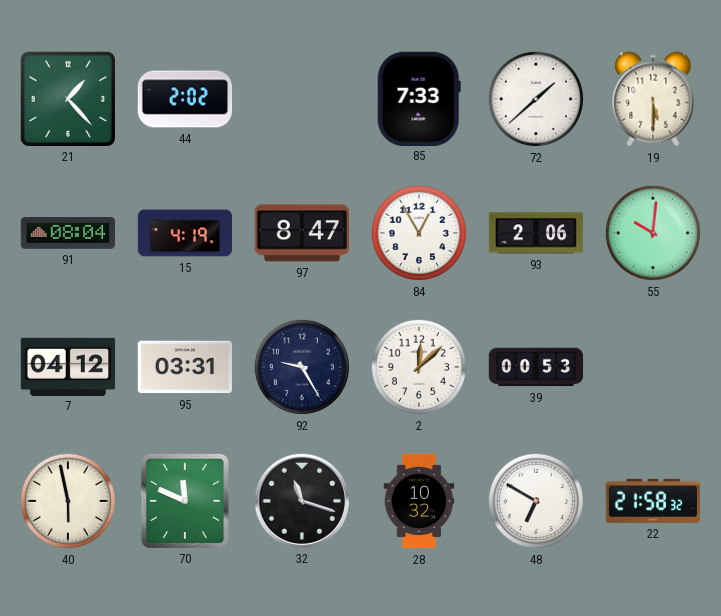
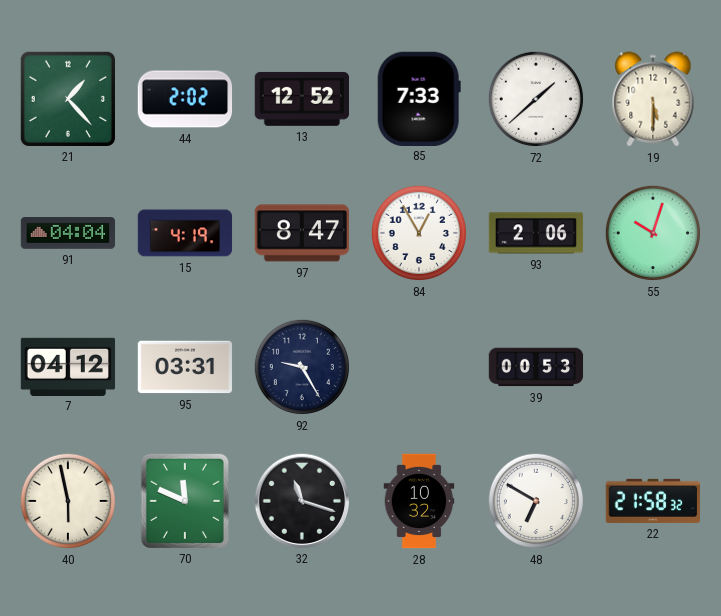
13: none -> 12:52
91: 08:04 -> 04:04
55: 10:01 -> 10:03
2: 12:08 -> none
